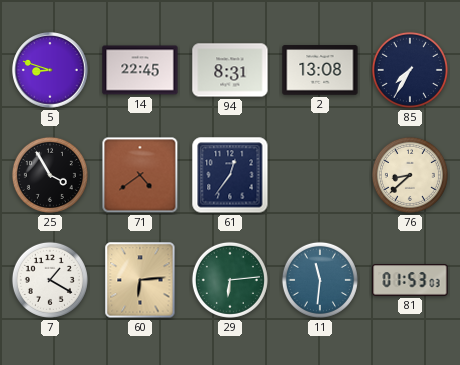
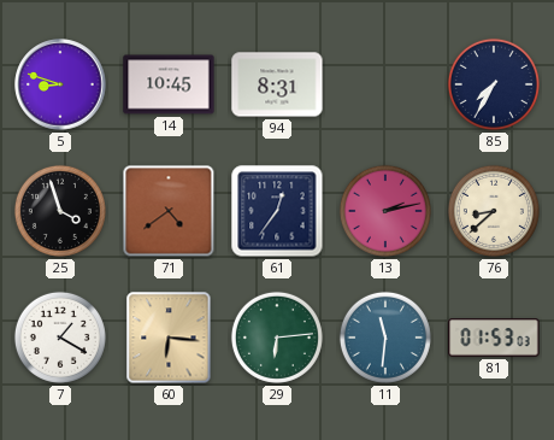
14: 22:45 -> 10:45
2: 13:08 -> none
25: 3:55 -> 3:57
13: none -> 2:13
60: 6:14 -> 6:16
